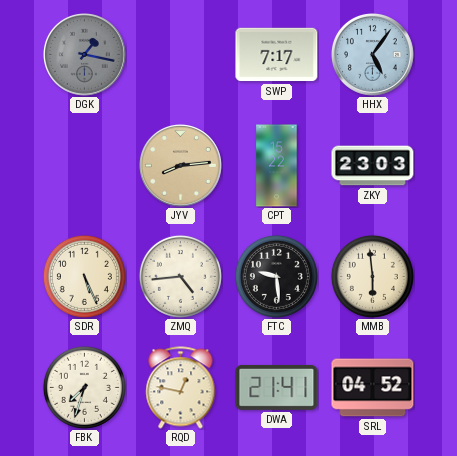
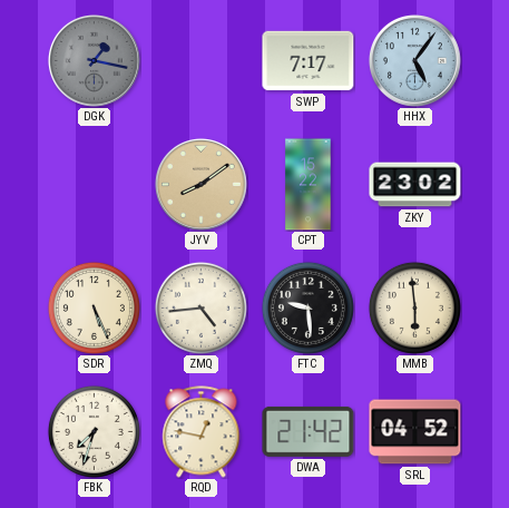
JYV: 8:14 -> 8:09
ZKY: 23:03 -> 23:02
DWA: 21:41 -> 21:42
